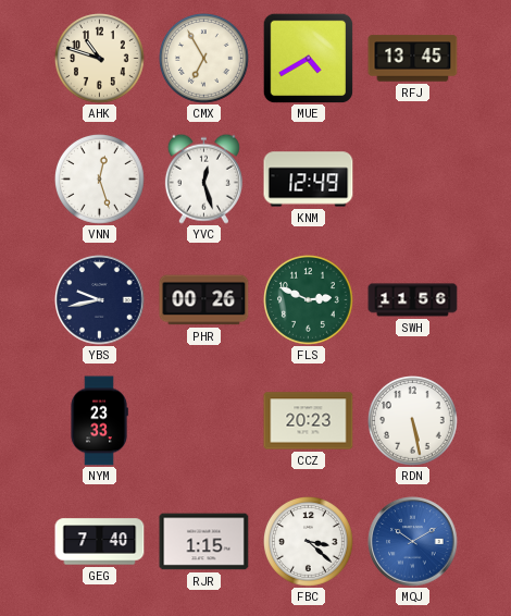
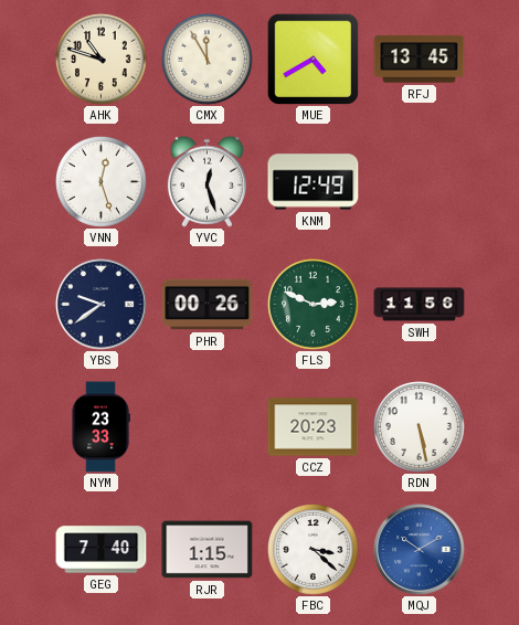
CMX: 6:55 -> 11:55
YBS: 9:43 -> 9:39
